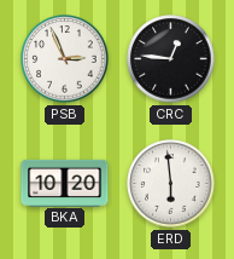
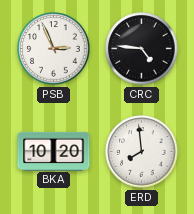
CRC: 12:46 -> 4:46
ERD: 5:59 -> 7:59
